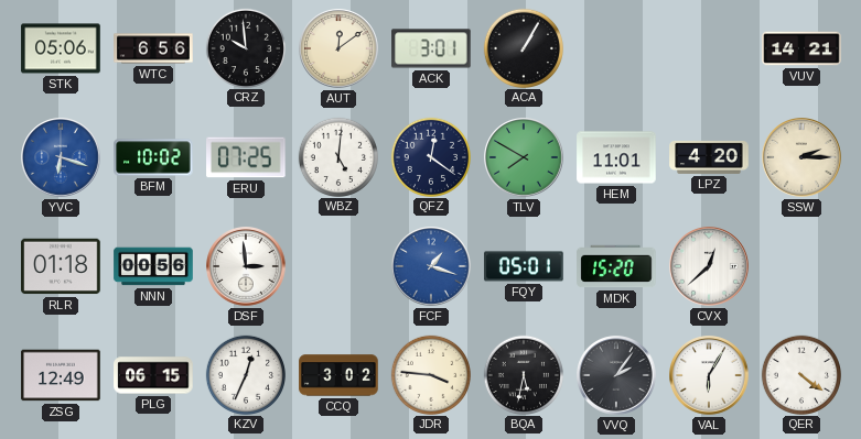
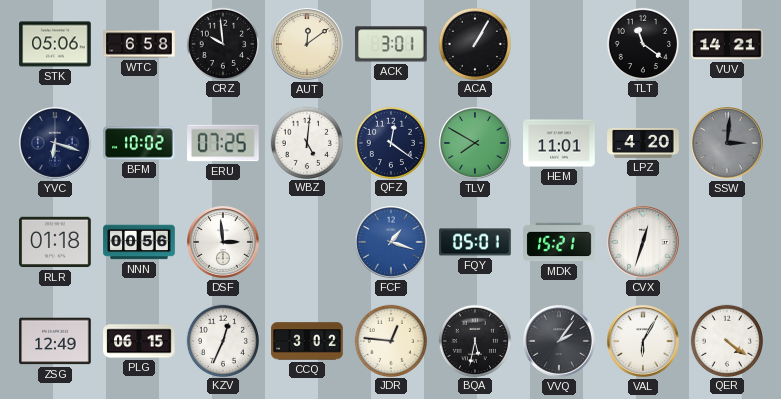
WTC: 6:56 -> 6:58
TLT: none -> 11:21
YVC dial: blue -> navy
SSW: 2:15 -> 3:01
SSW dial: cream -> grey
MDK: 15:20 -> 15:21
CVX: 12:38 -> 12:33
JDR: 3:46 -> 12:46
